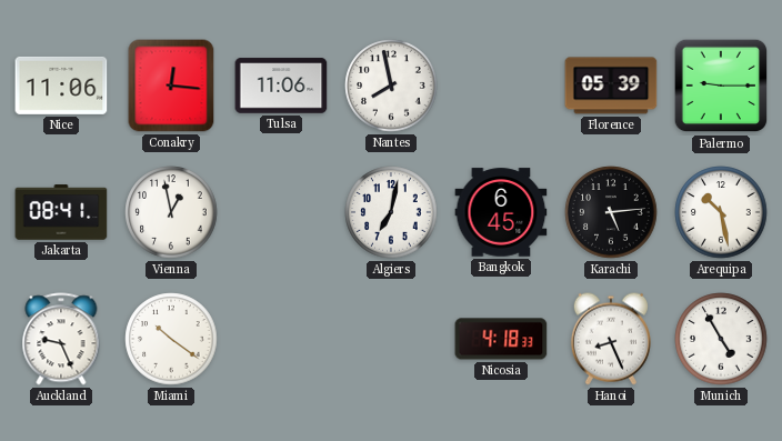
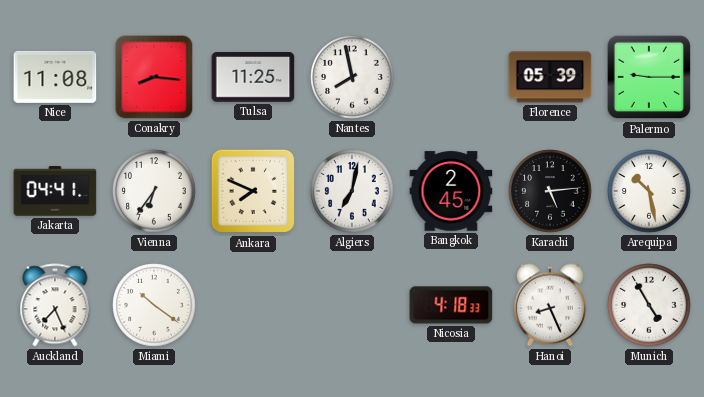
Nice: 11:06 -> 11:08
Conakry: 12:16 -> 8:16
Tulsa: 11:06 -> 11:25
Jakarta: 08:41 -> 04:41
Vienna: 12:58 -> 6:36
Ankara: none -> 7:49
Bangkok: 6:45 -> 2:45
Auckland: 9:26 -> 7:26
